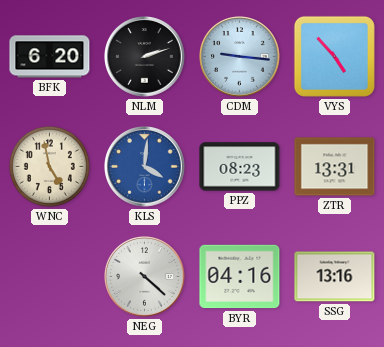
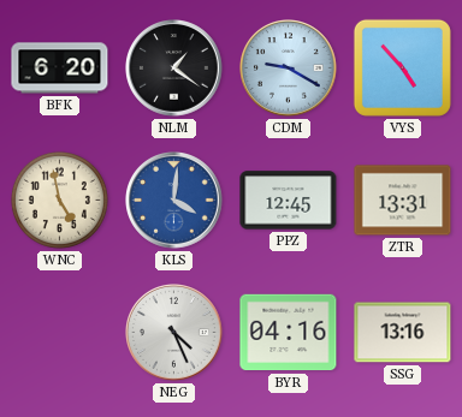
NLM: 2:12 -> 1:21
CDM: 9:16 -> 9:20
PPZ: 08:23 -> 12:45
NEG: 4:22 -> 4:26
